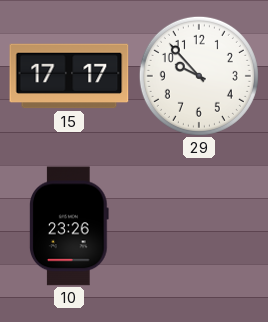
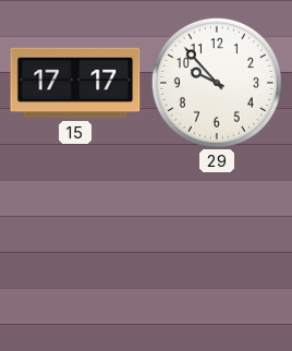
10: 23:26 -> none
